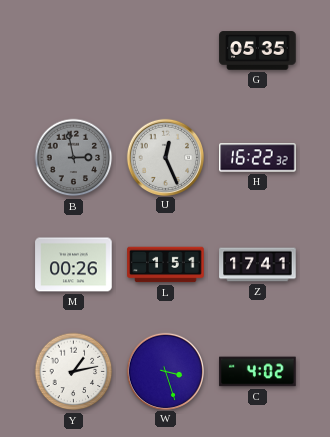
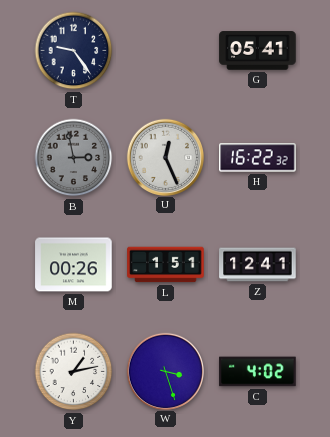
T: none -> 9:24
G: 05:35 -> 05:41
Z: 17:41 -> 12:41
